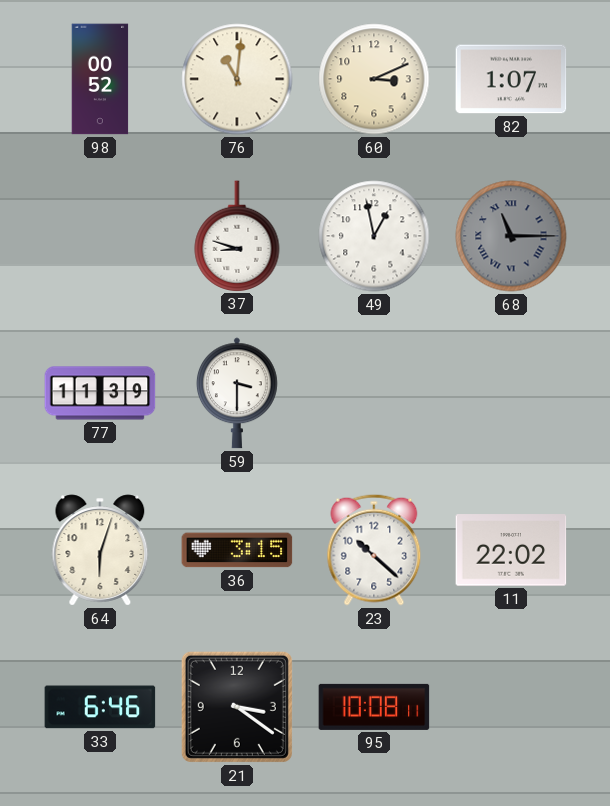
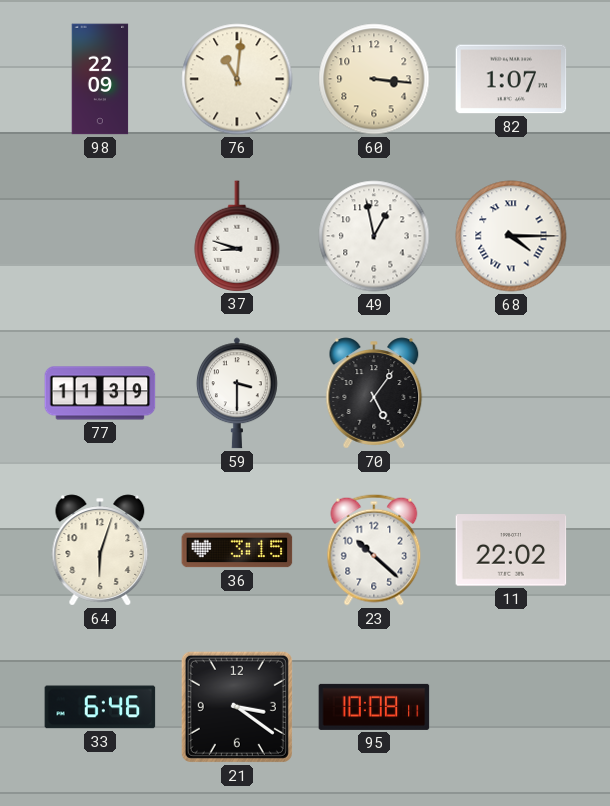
98: 00:52 -> 22:09
60: 3:11 -> 3:16
68: 11:15 -> 4:15
68 dial: grey -> white
70: none -> 5:06
